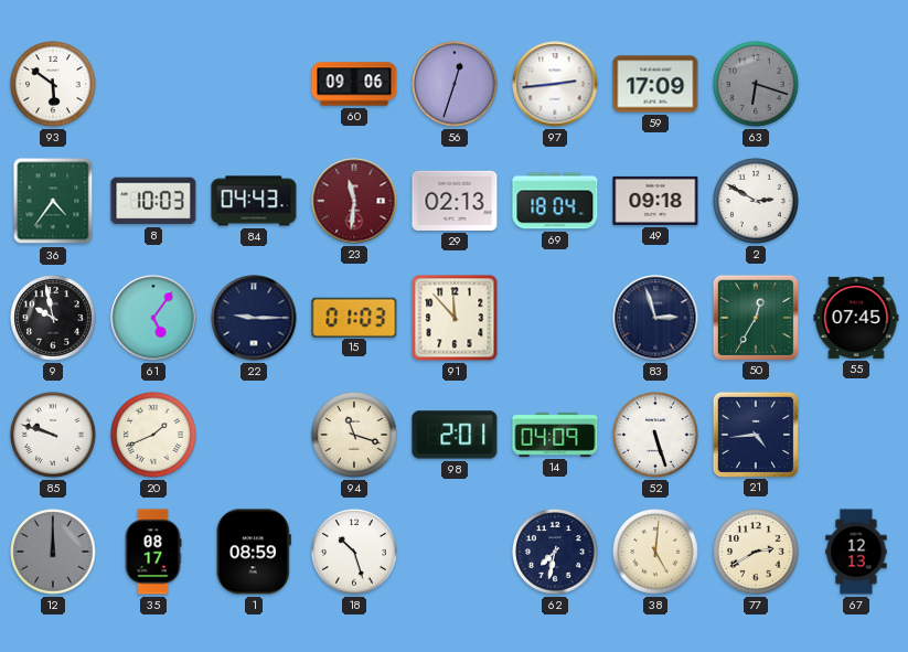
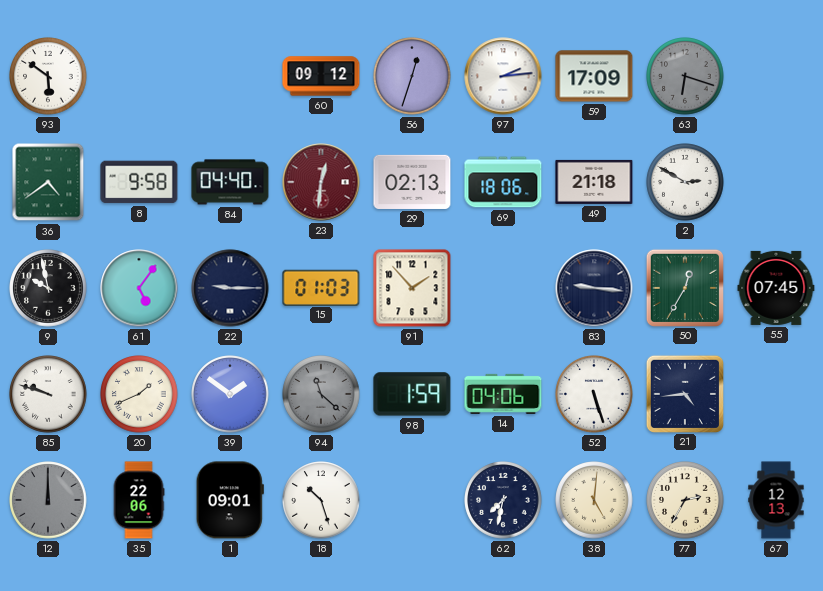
60: 09:06 -> 09:12
97: 2:44 -> 2:14
36: 4:36 -> 4:39
8: 10:03 -> 9:58
84: 04:43 -> 04:40
23: 11:31 -> 12:31
69: 18:04 -> 18:06
49: 09:18 -> 21:18
91: 11:53 -> 1:53
83: 2:57 -> 9:16
39: none -> 1:51
94: 11:18 -> 11:22
94 dial: cream -> grey
98: 2:01 -> 1:59
14: 04:09 -> 04:06
35: 08:17 -> 22:06
1: 08:59 -> 09:01
77: 2:40 -> 2:35
